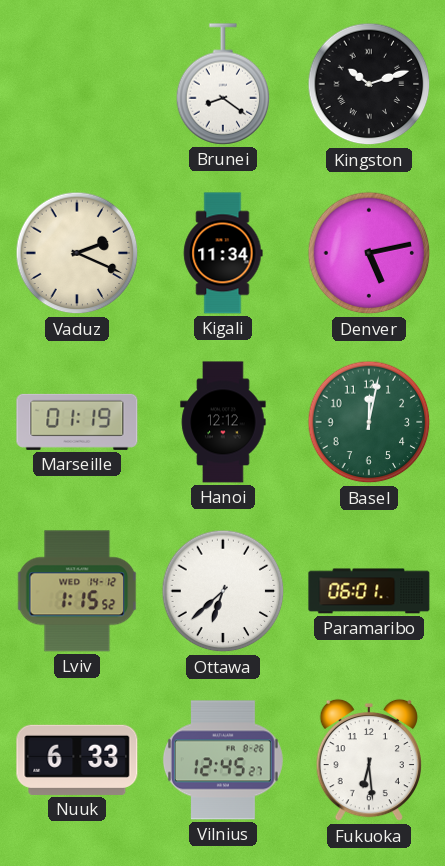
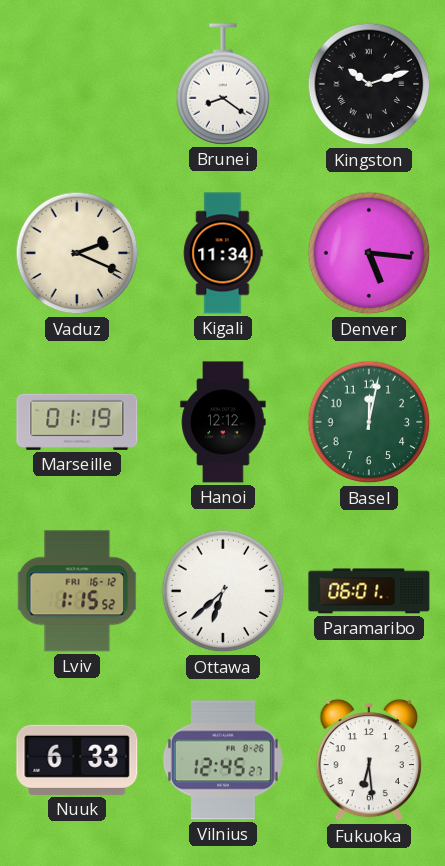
Denver: 5:13 -> 5:16
Lviv date: WED 14-12 -> FRI 16-12
